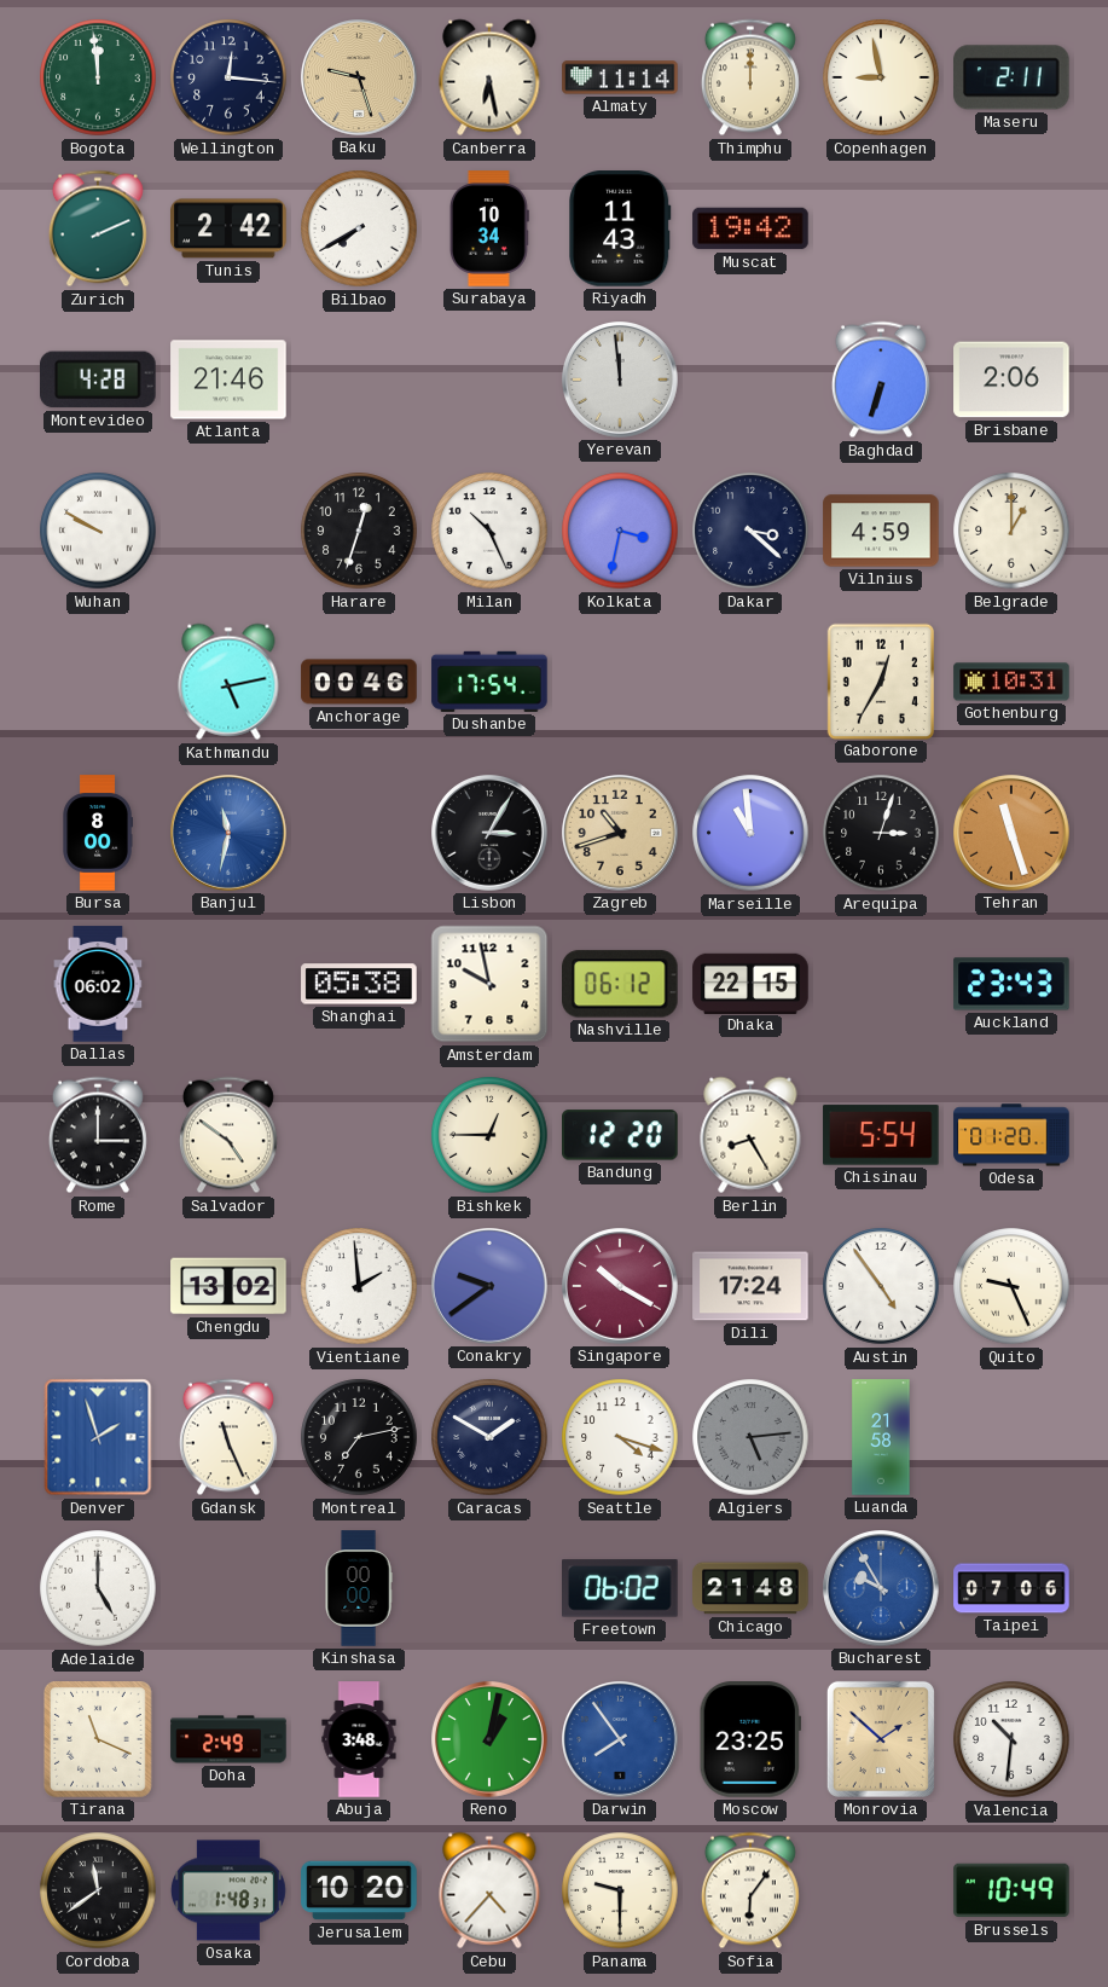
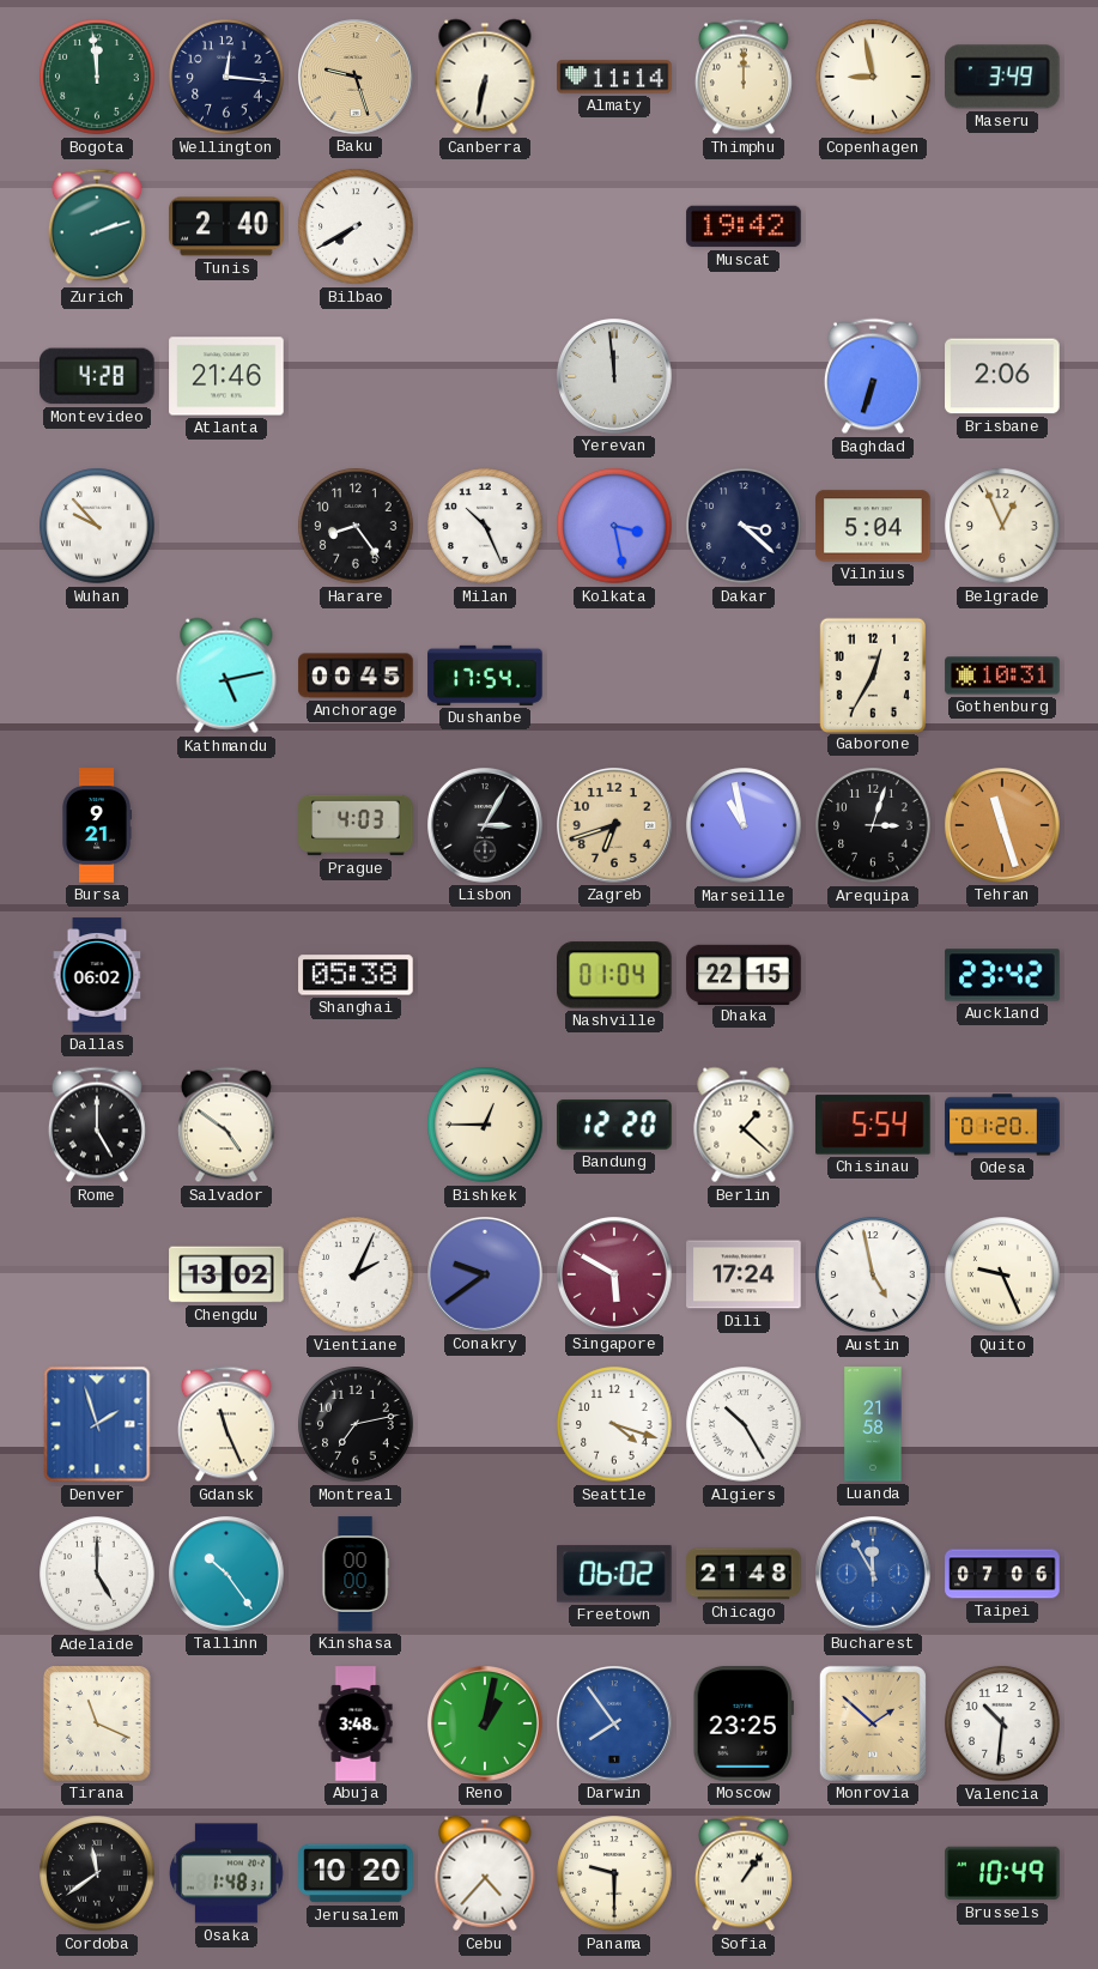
Canberra: 6:28 -> 6:32
Maseru: 2:11 -> 3:49
Zurich: 2:11 -> 2:12
Tunis: 2:42 -> 2:40
Surabaya: 10:34 -> none
Riyadh: 11:43 -> none
Wuhan: 9:50 -> 9:53
Harare: 12:33 -> 8:24
Kolkata: 3:32 -> 3:28
Vilnius: 4:59 -> 5:04
Belgrade: 1:00 -> 12:56
Anchorage: 00:46 -> 00:45
Bursa: 8:00 -> 9:21
Banjul: 11:32 -> none
Prague: none -> 4:03
Zagreb: 10:42 -> 6:42
Marseille: 10:59 -> 10:58
Amsterdam: 9:58 -> none
Nashville: 06:12 -> 01:04
Auckland: 23:43 -> 23:42
Rome: 3:00 -> 5:00
Berlin: 8:25 -> 1:22
Vientiane: 1:59 -> 2:04
Singapore: 10:20 -> 5:50
Austin: 4:54 -> 4:58
Caracas: 1:50 -> none
Algiers: 5:14 -> 10:25
Algiers dial: grey -> white
Tallinn: none -> 10:24
Bucharest: 9:55 -> 11:55
Doha: 2:49 -> none
Sofia: 6:06 -> 1:06
